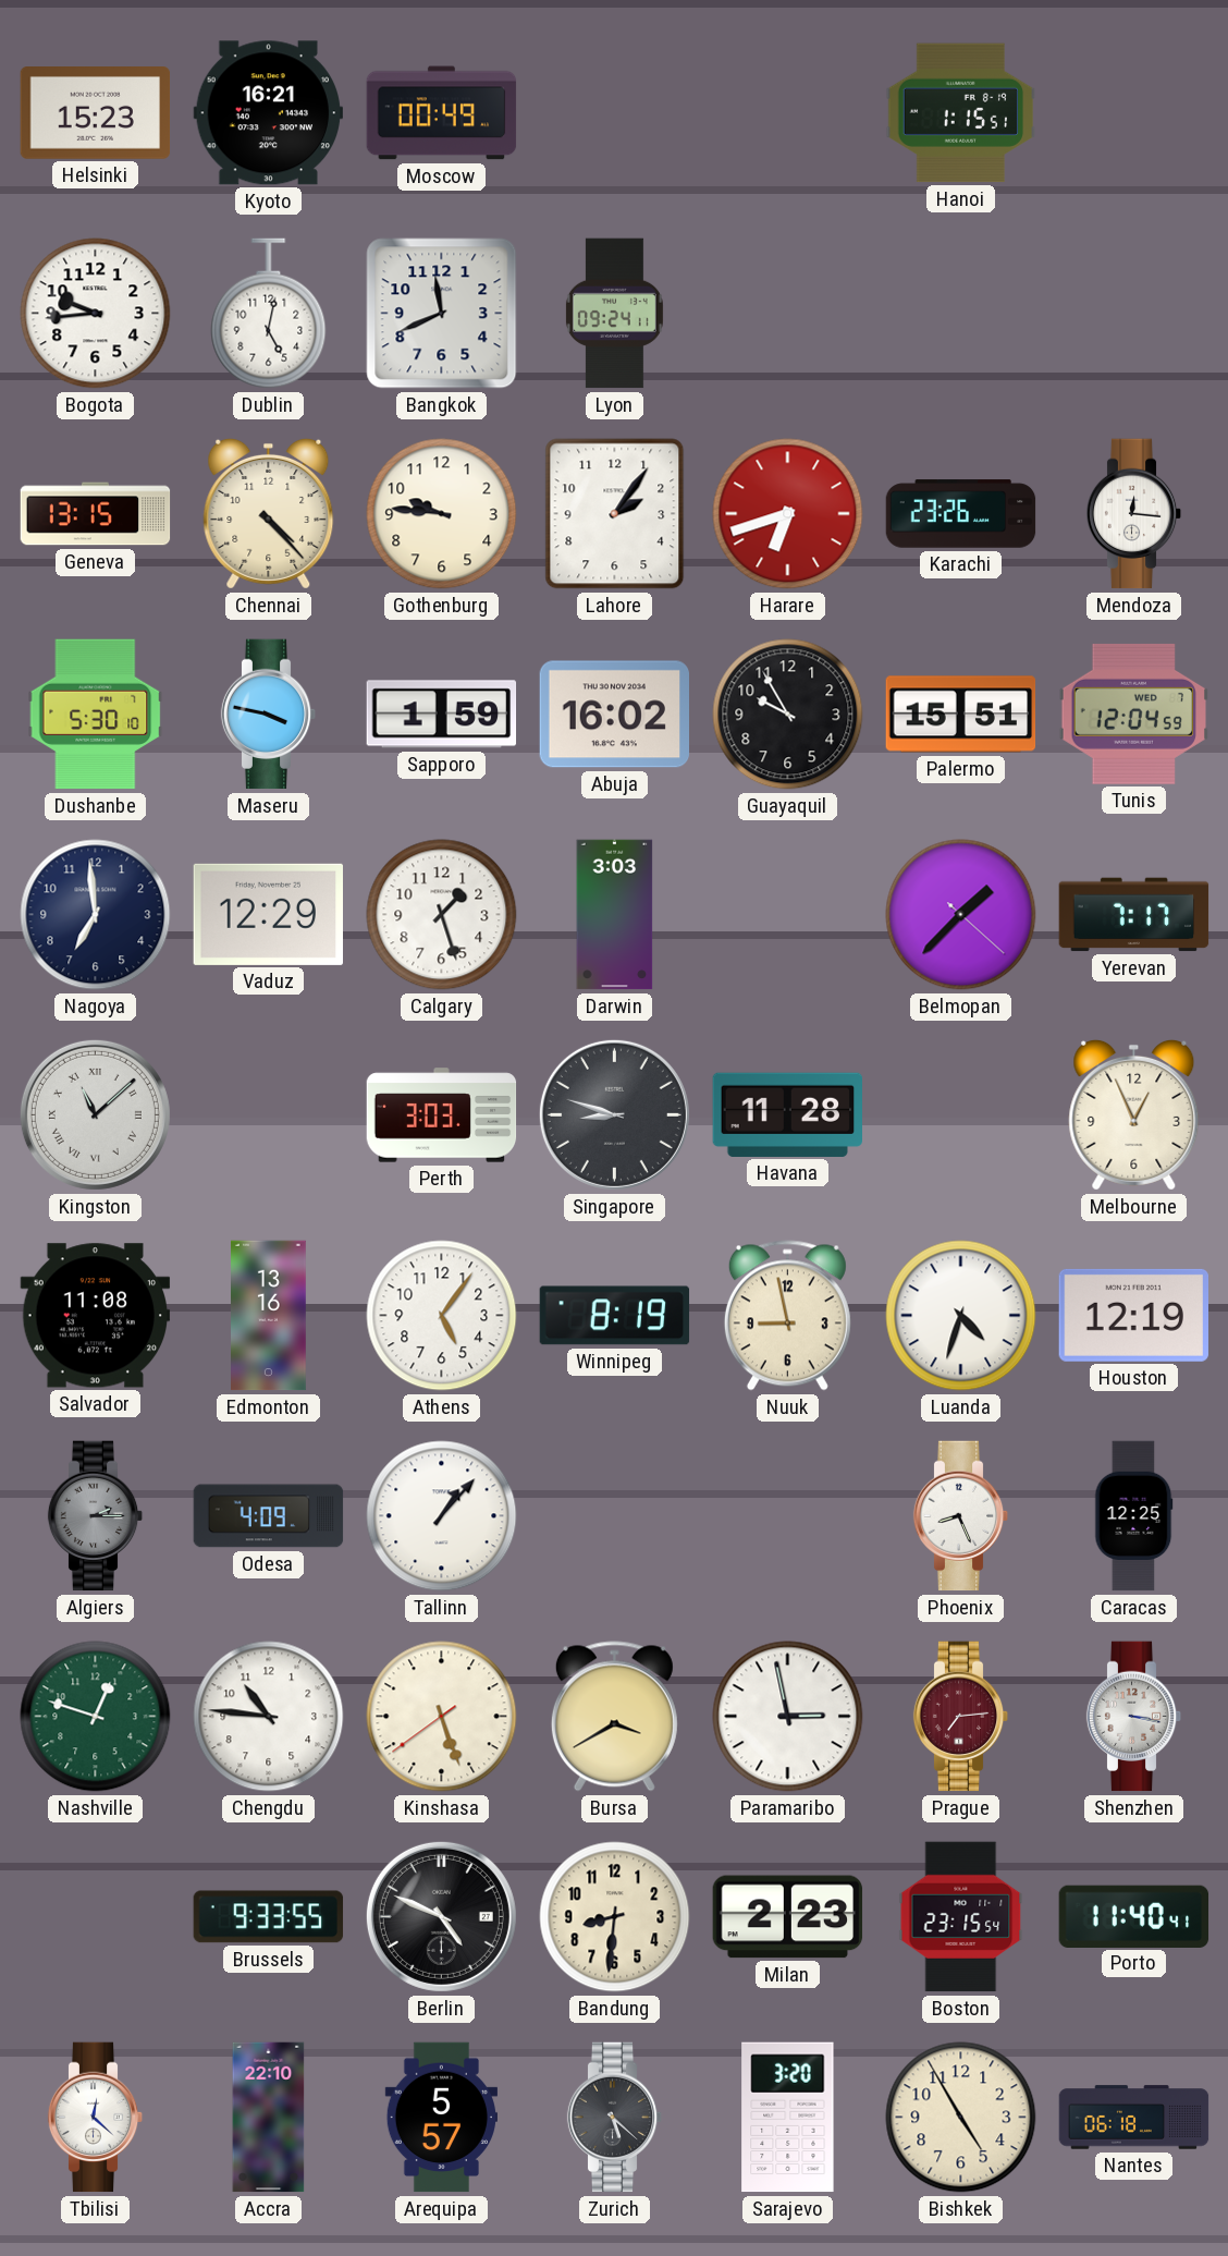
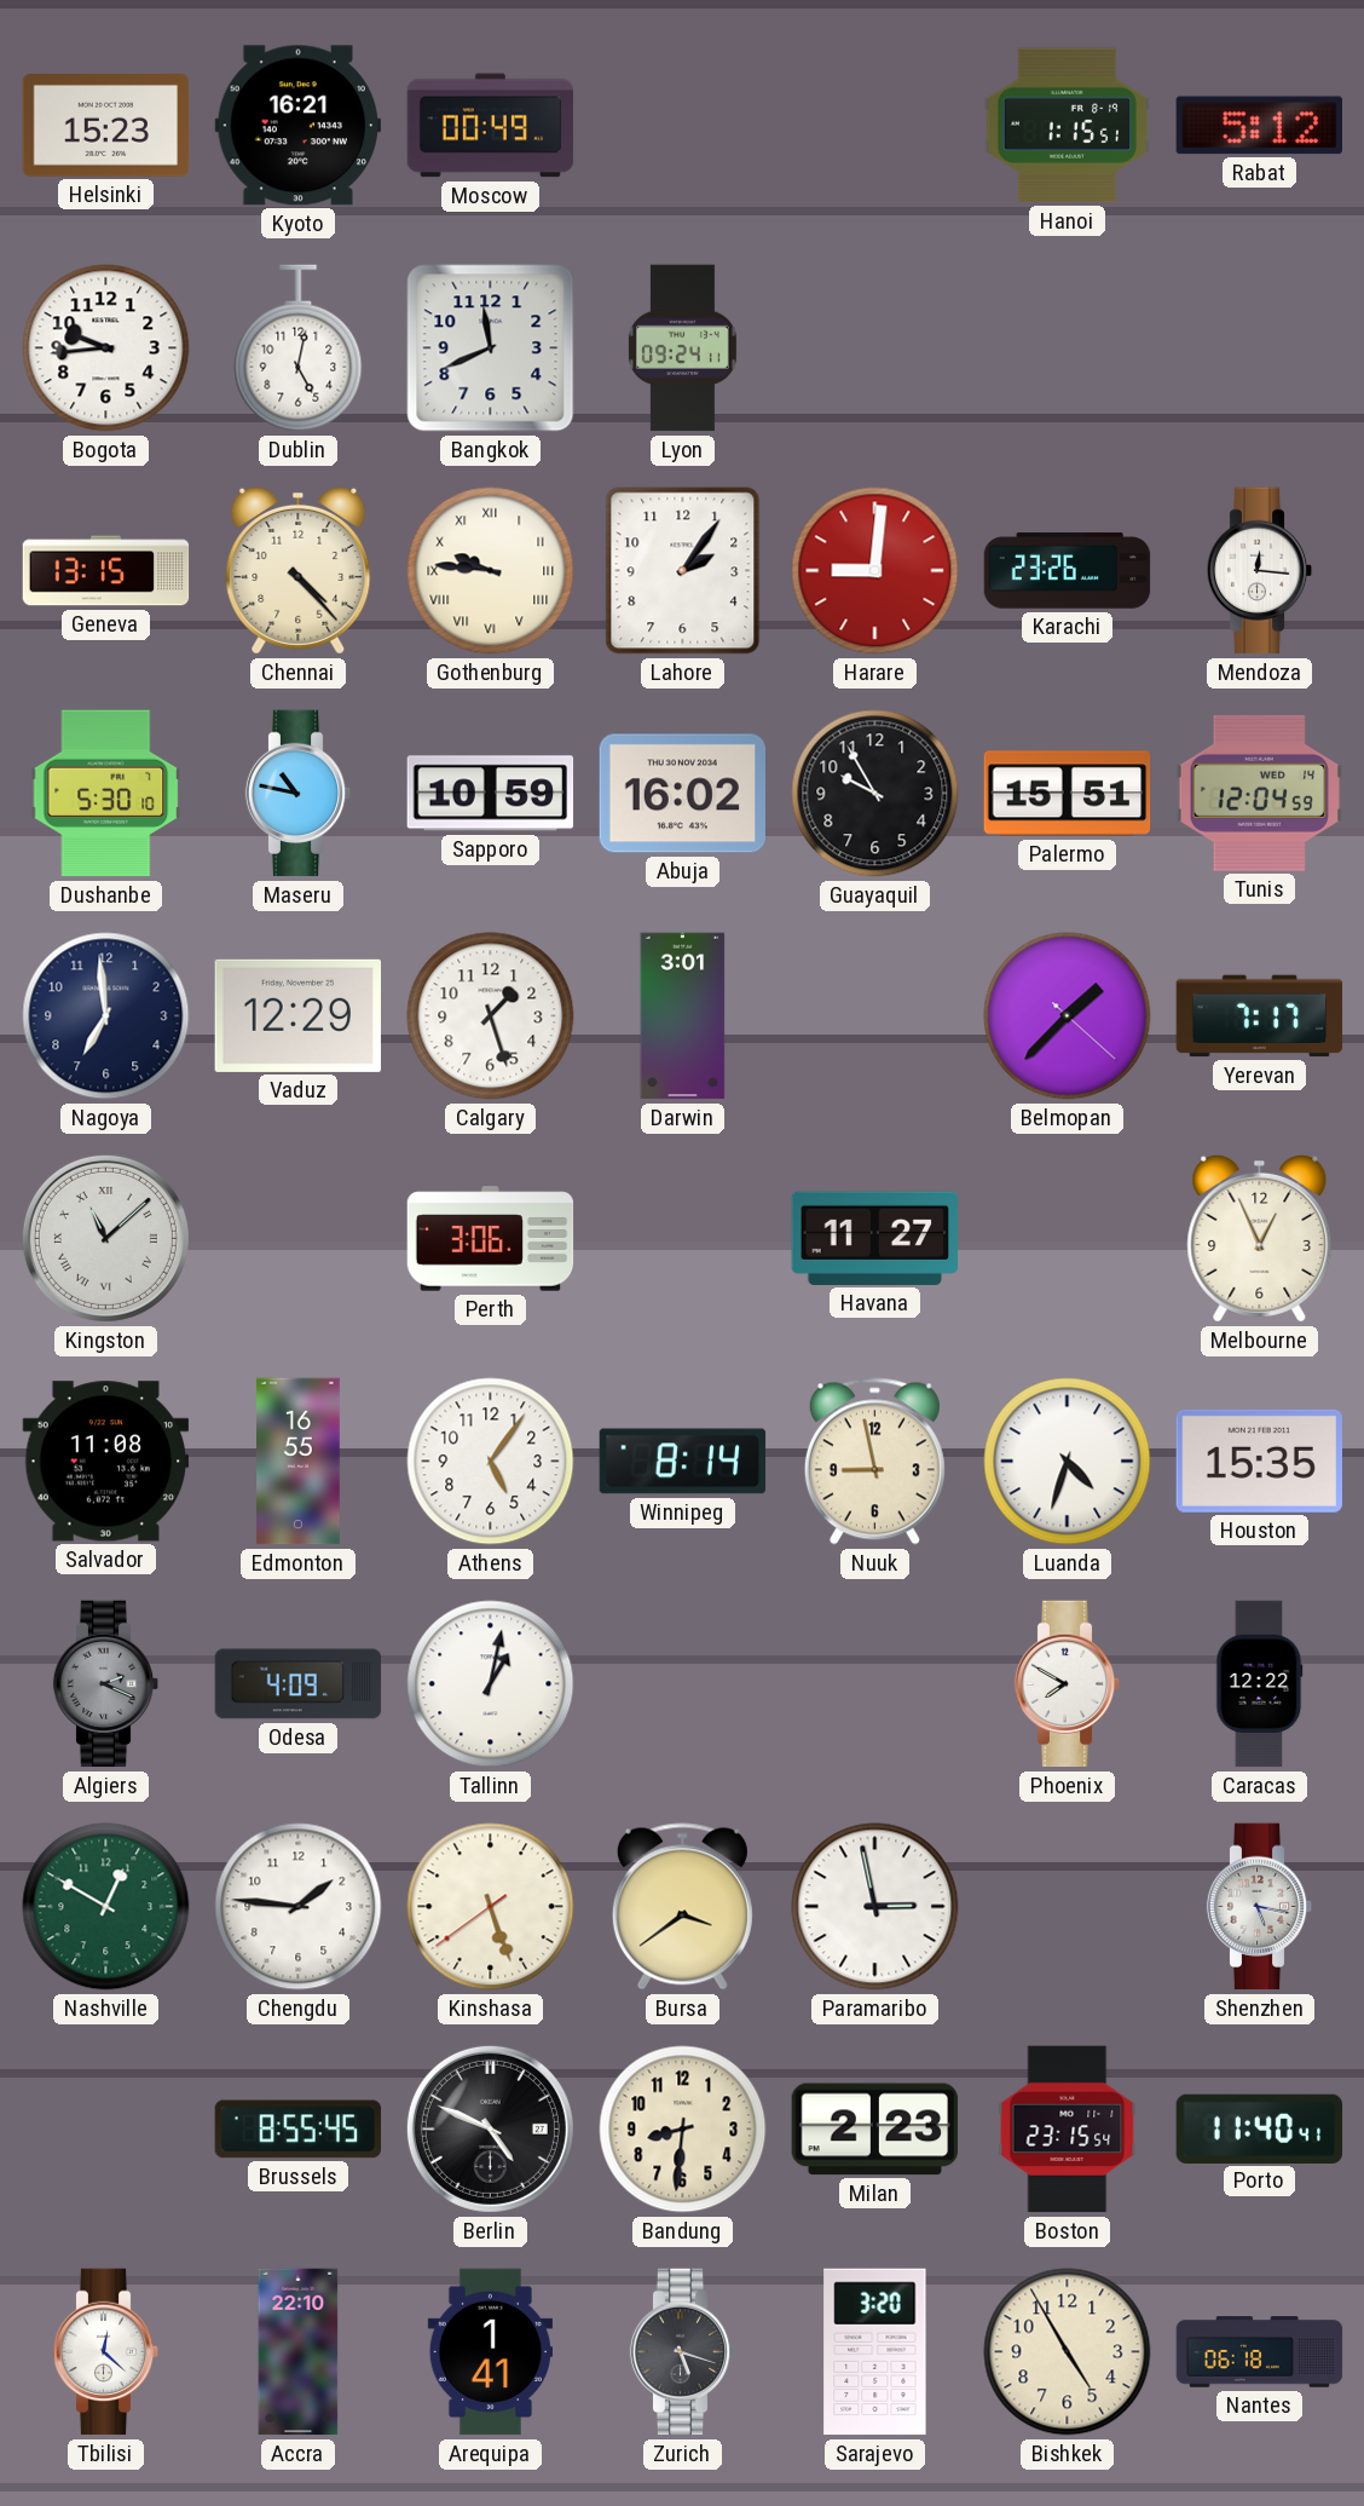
Rabat: none -> 5:12
Gothenburg numerals: Arabic -> Roman
Harare: 6:42 -> 9:01
Maseru: 3:47 -> 10:47
Sapporo: 1:59 -> 10:59
Tunis date: WED 7 -> WED 14
Darwin: 3:03 -> 3:01
Perth: 3:03 -> 3:06
Singapore: 8:48 -> none
Havana: 11:28 -> 11:27
Edmonton: 13:16 -> 16:55
Winnipeg: 8:19 -> 8:14
Houston: 12:19 -> 15:35
Algiers: 2:15 -> 2:19
Tallinn: 1:07 -> 1:02
Phoenix: 8:26 -> 7:50
Caracas: 12:25 -> 12:22
Nashville: 12:48 -> 12:50
Chengdu: 10:46 -> 1:46
Bursa: 3:40 -> 3:39
Prague: 7:14 -> none
Shenzhen: 3:17 -> 5:17
Brussels: 9:33 -> 8:55
Arequipa: 5:57 -> 1:41
Zurich: 5:22 -> 5:18
